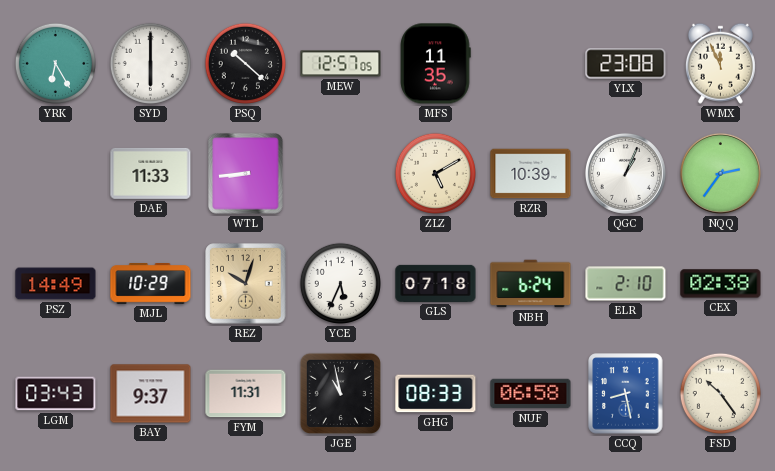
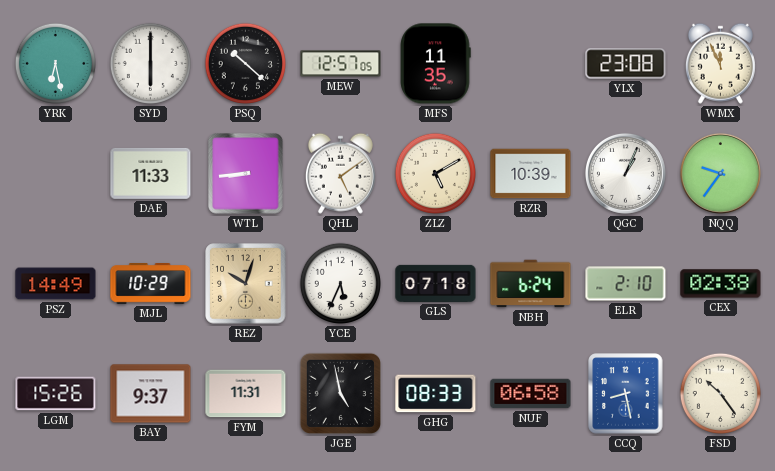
YRK: 6:25 -> 6:28
QHL: none -> 5:09
NQQ: 2:36 -> 9:36
LGM: 03:43 -> 15:26
JGE: 10:58 -> 4:58
